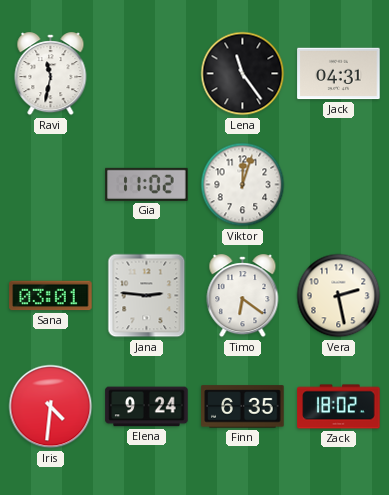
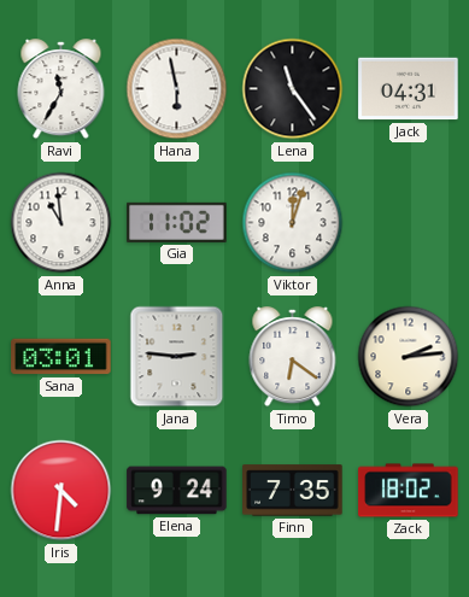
Ravi: 11:32 -> 11:35
Hana: none -> 5:58
Anna: none -> 10:59
Vera: 2:28 -> 2:14
Finn: 6:35 -> 7:35
